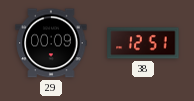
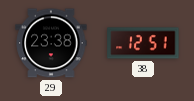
29: 00:09 -> 23:38
